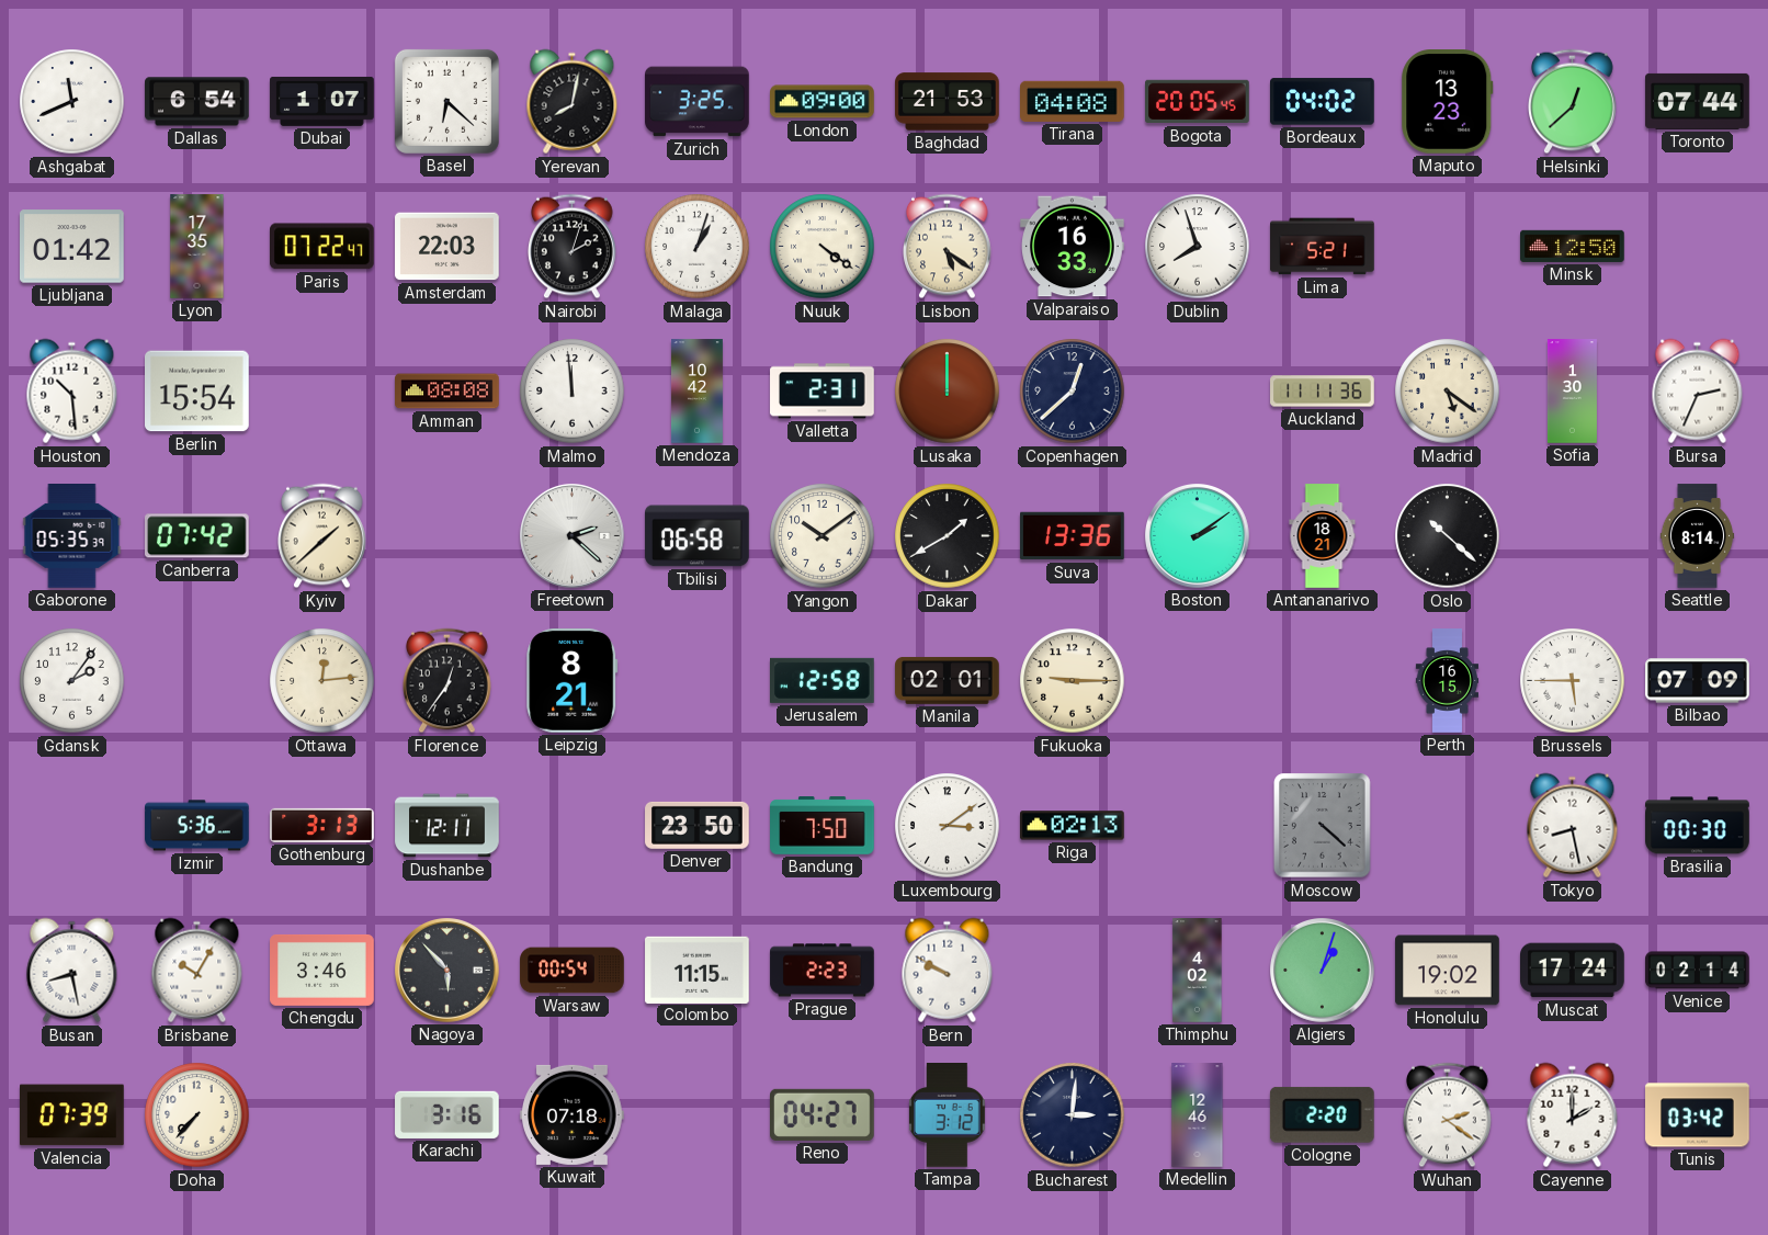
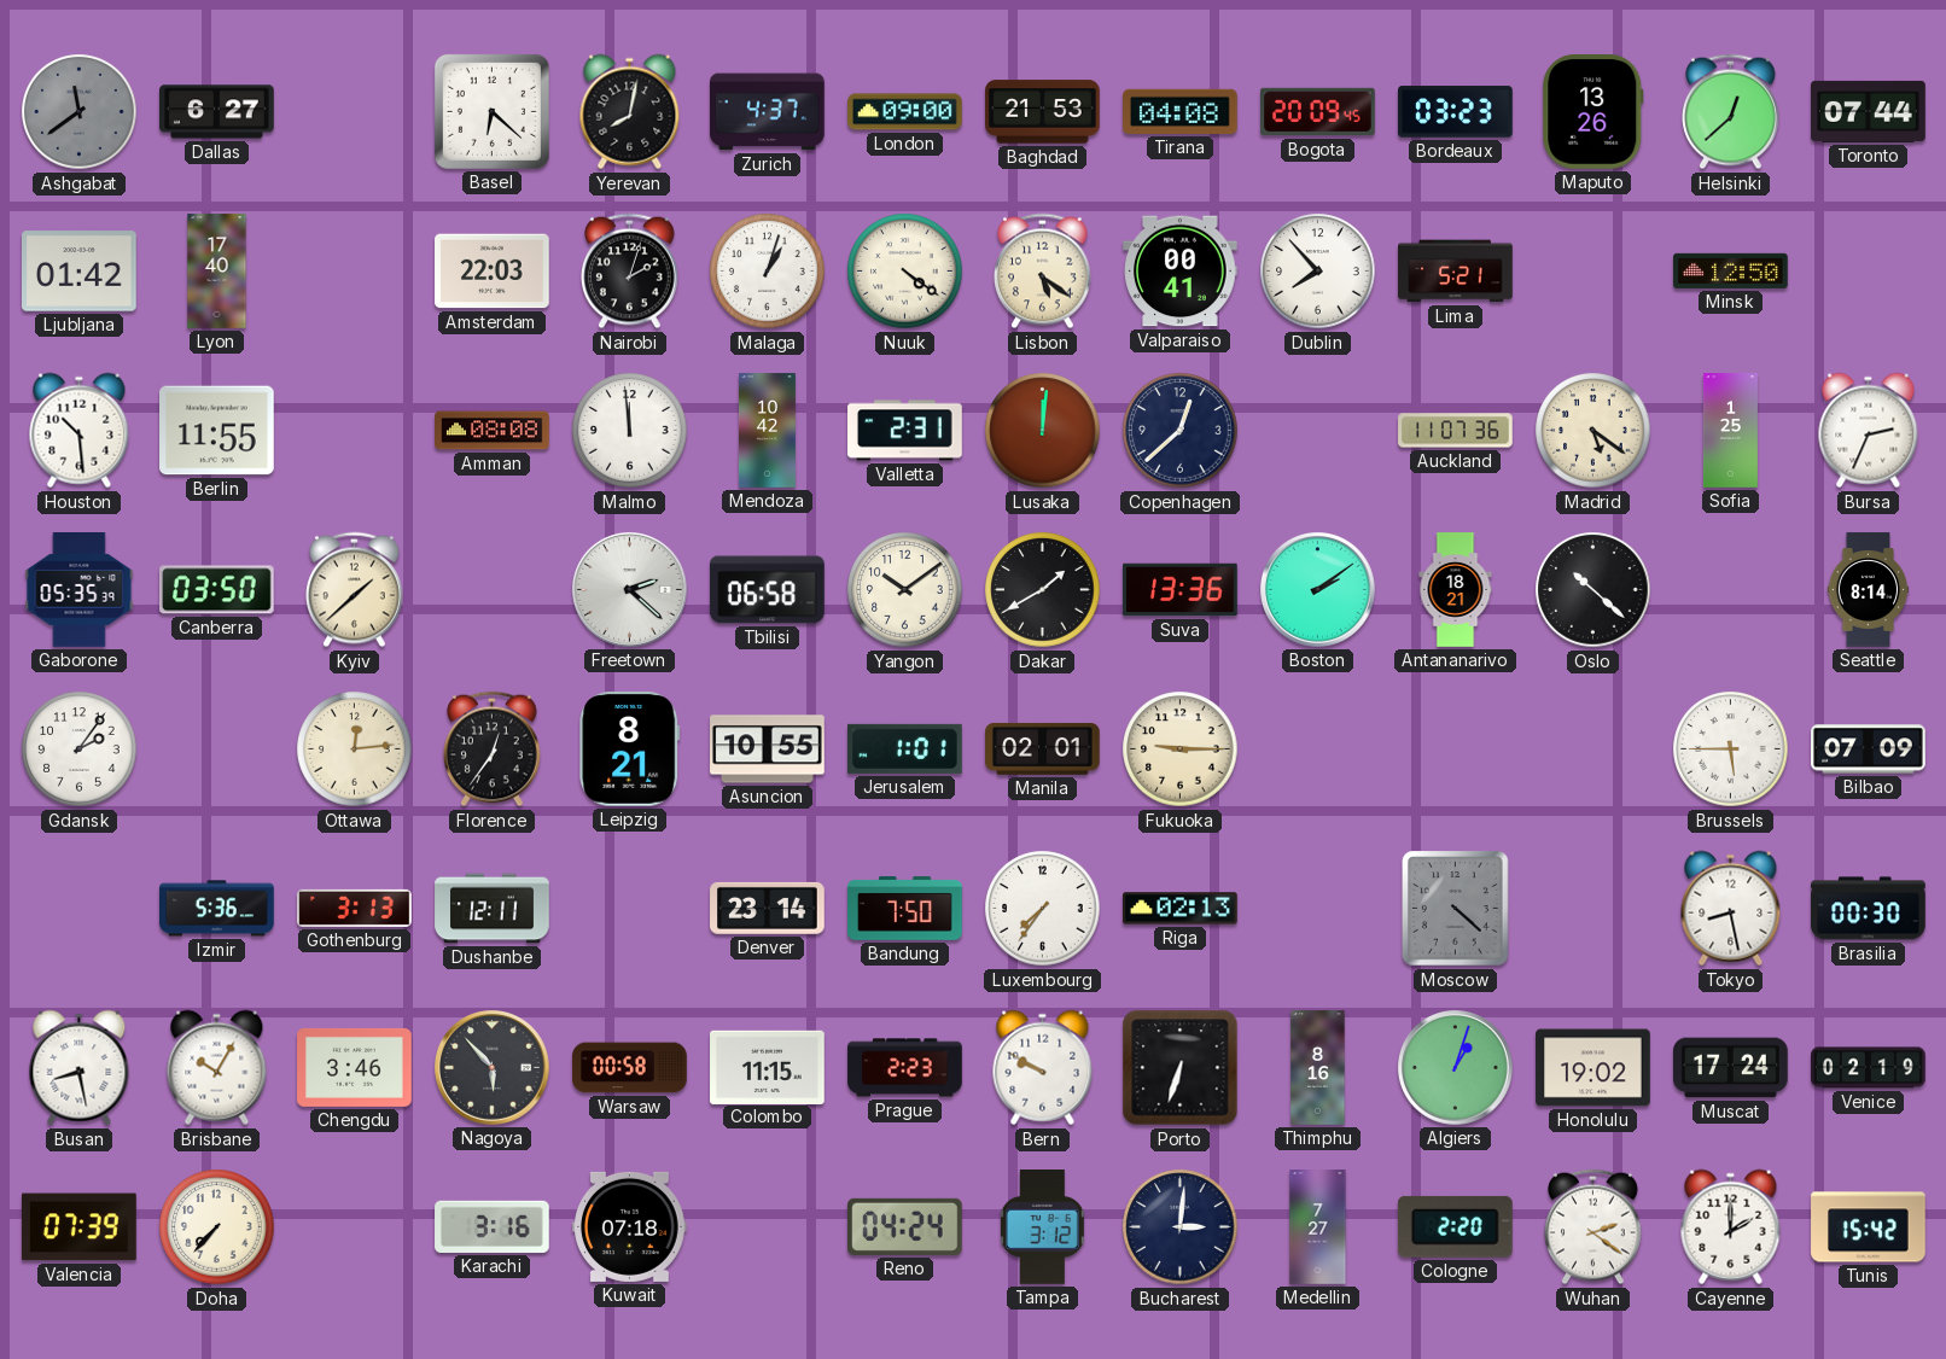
Ashgabat: 11:41 -> 11:39
Ashgabat dial: white -> grey
Dallas: 6:54 -> 6:27
Dubai: 1:07 -> none
Zurich: 3:25 -> 4:37
Bogota: 20:05 -> 20:09
Bordeaux: 04:02 -> 03:23
Maputo: 13:23 -> 13:26
Lyon: 17:35 -> 17:40
Paris: 07:22 -> none
Valparaiso: 16:33 -> 00:41
Dublin: 7:57 -> 7:53
Berlin: 15:54 -> 11:55
Lusaka: 12:00 -> 12:01
Auckland: 11:11 -> 11:07
Sofia: 1:30 -> 1:25
Canberra: 07:42 -> 03:50
Asuncion: none -> 10:55
Jerusalem: 12:58 -> 1:01
Perth: 16:15 -> none
Denver: 23:50 -> 23:14
Luxembourg: 3:09 -> 7:36
Warsaw: 00:54 -> 00:58
Porto: none -> 6:33
Thimphu: 4:02 -> 8:16
Venice: 02:14 -> 02:19
Reno: 04:27 -> 04:24
Medellin: 12:46 -> 7:27
Tunis: 03:42 -> 15:42
